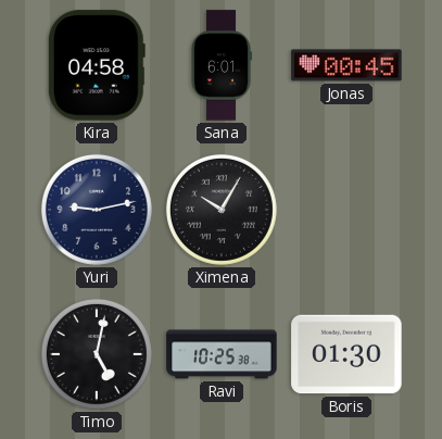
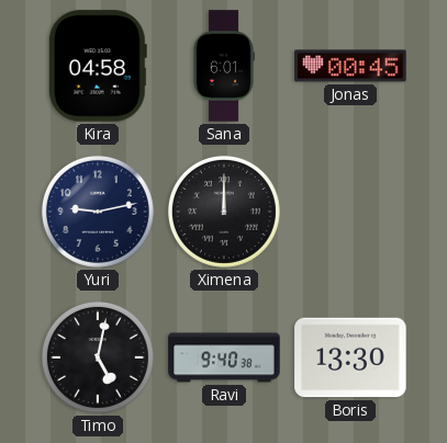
Ximena: 10:05 -> 12:00
Ravi: 10:25 -> 9:40
Boris: 01:30 -> 13:30
